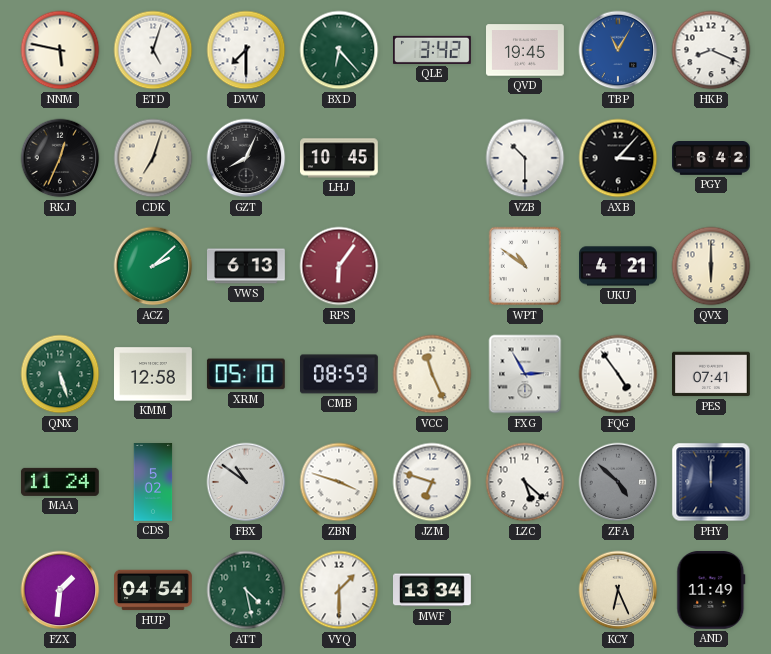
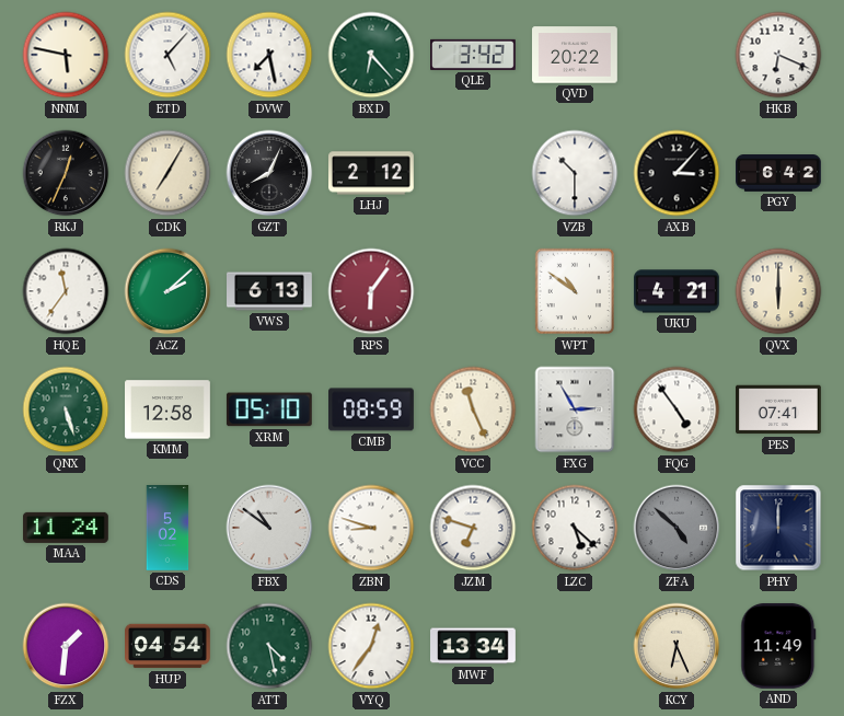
ETD: 5:03 -> 5:07
DVW: 7:30 -> 7:28
QVD: 19:45 -> 20:22
TBP: 11:05 -> none
HKB: 8:19 -> 6:19
CDK: 7:03 -> 7:05
LHJ: 10:45 -> 2:12
HQE: none -> 11:36
ZBN: 3:48 -> 8:48
VYQ: 1:30 -> 12:36
